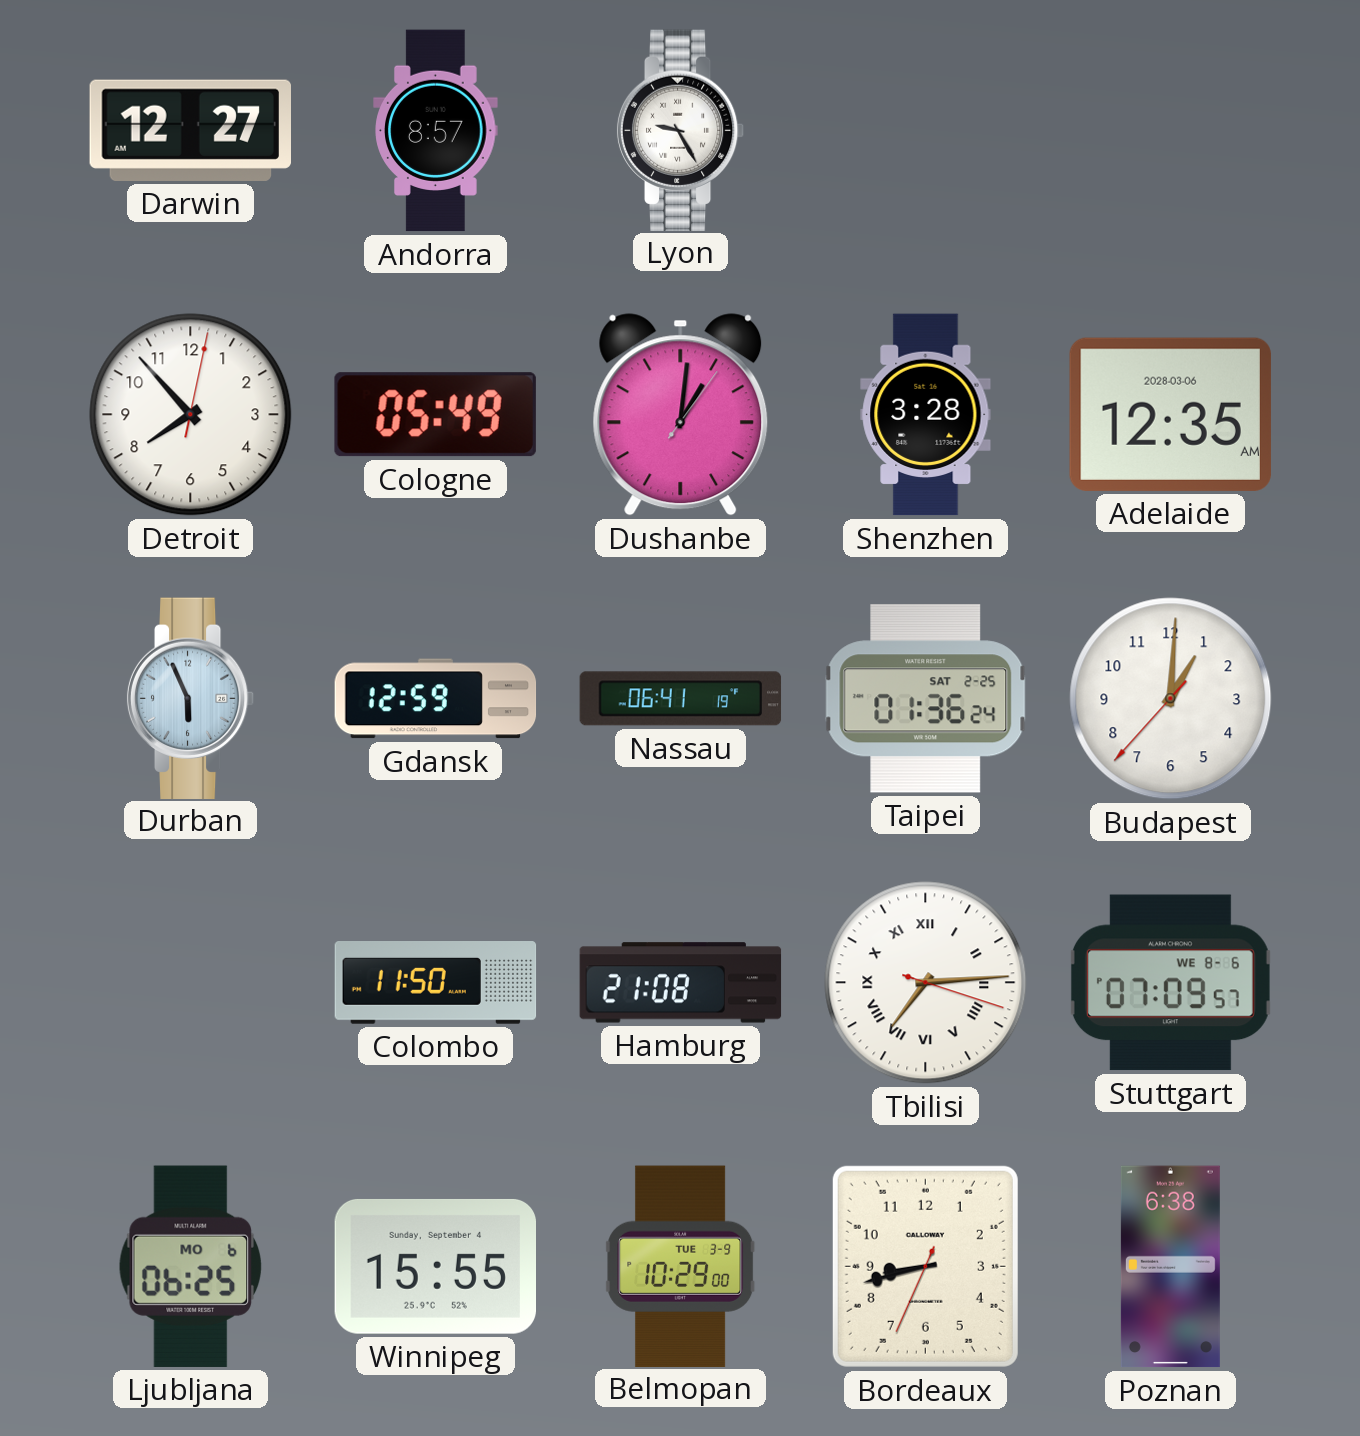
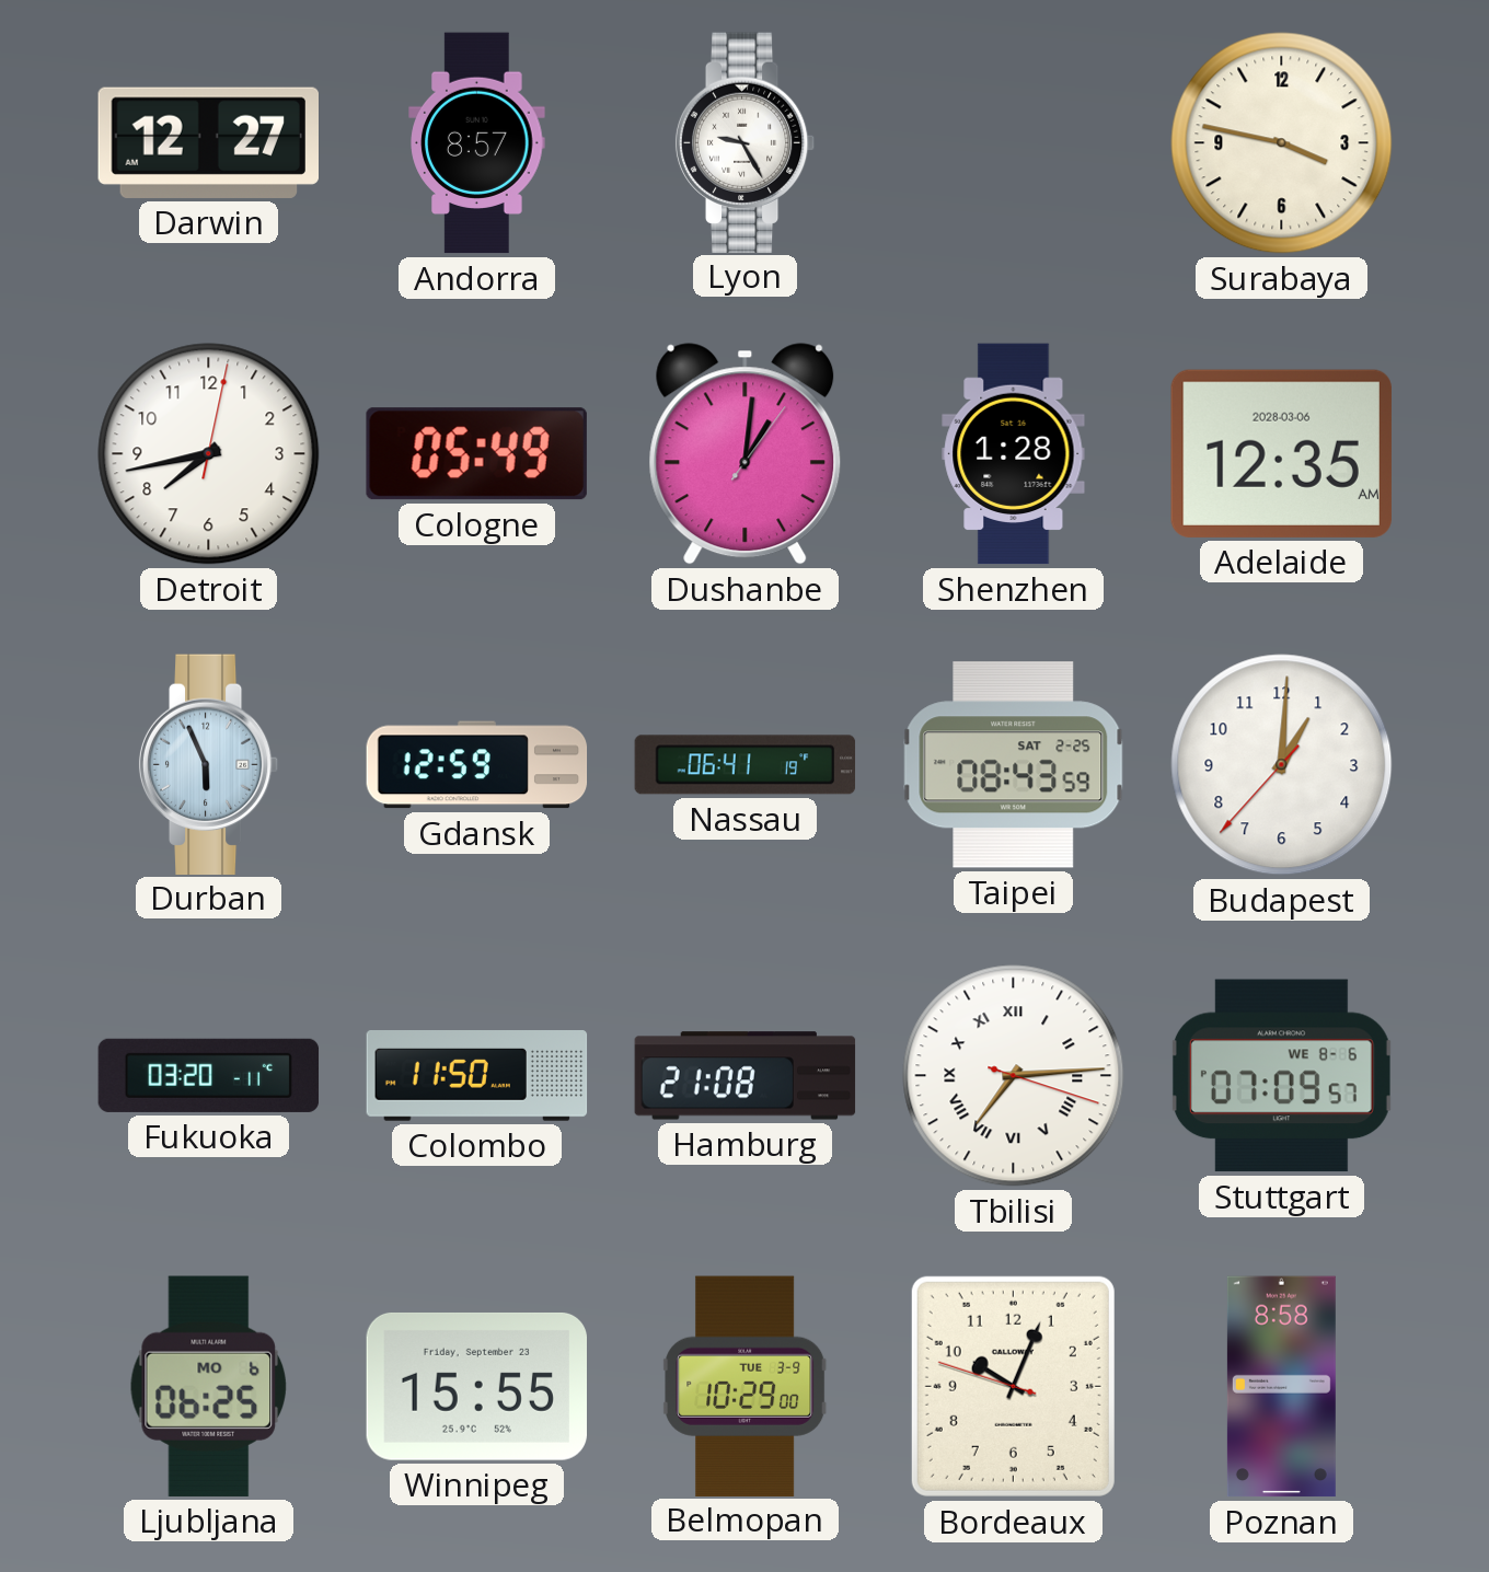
Surabaya: none -> 3:47
Detroit: 7:53 -> 7:43
Shenzhen: 3:28 -> 1:28
Taipei: 01:36 -> 08:43
Fukuoka: none -> 03:20
Winnipeg date: Sunday, September 4 -> Friday, September 23
Bordeaux: 8:42 -> 10:03
Poznan: 6:38 -> 8:58
